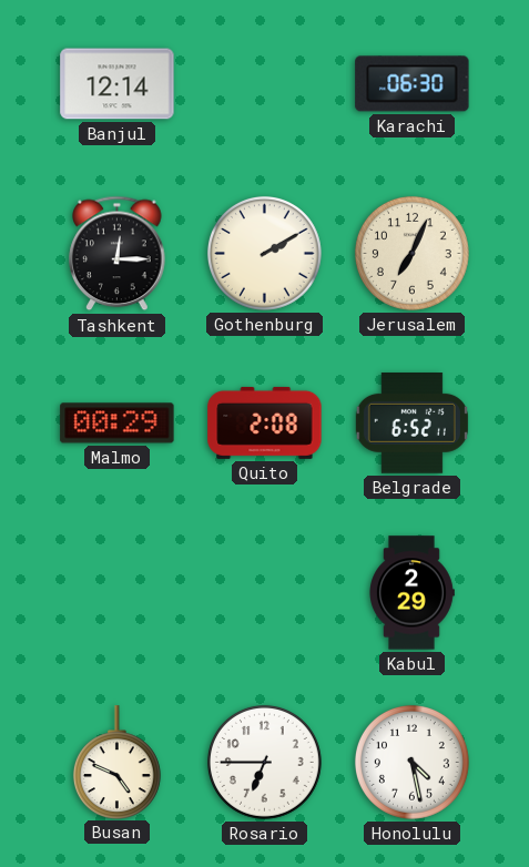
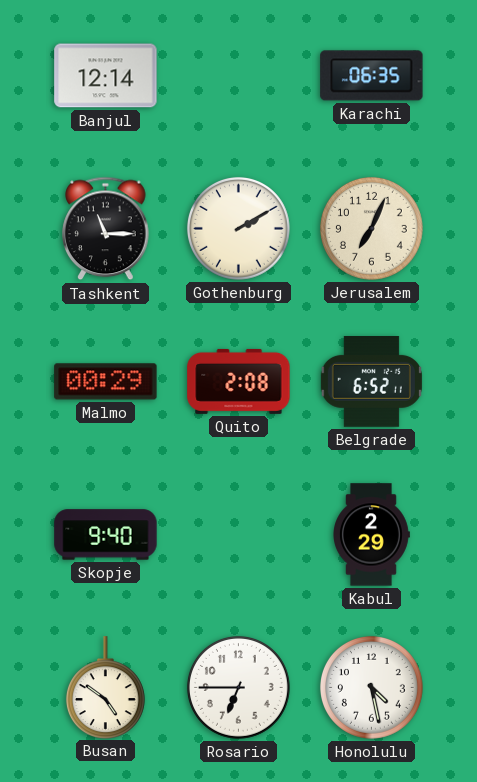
Karachi: 06:30 -> 06:35
Tashkent: 12:15 -> 11:15
Skopje: none -> 9:40
Busan: 4:49 -> 4:51
